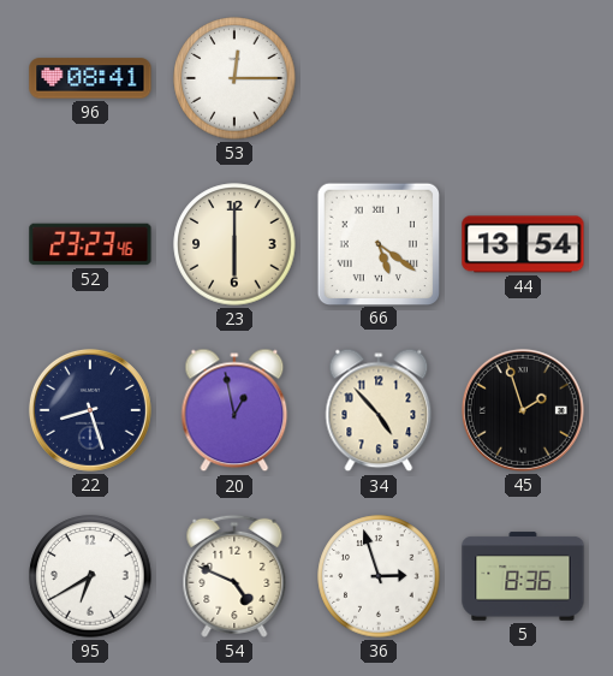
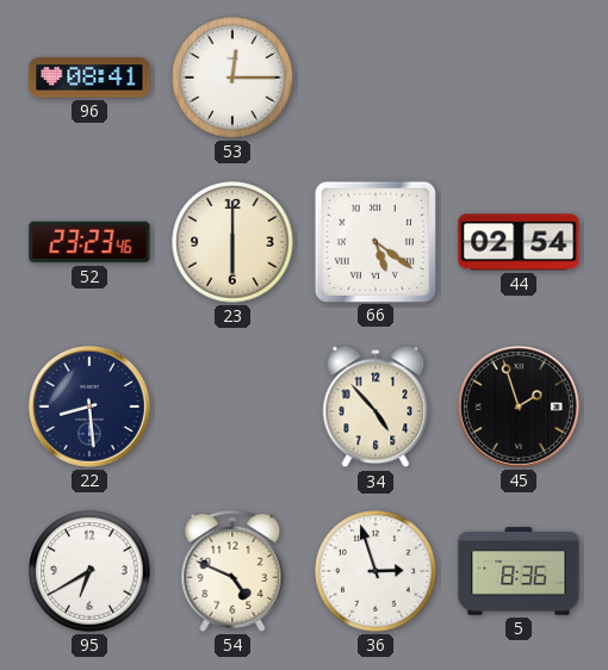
44: 13:54 -> 02:54
22: 8:27 -> 8:29
20: 12:58 -> none
